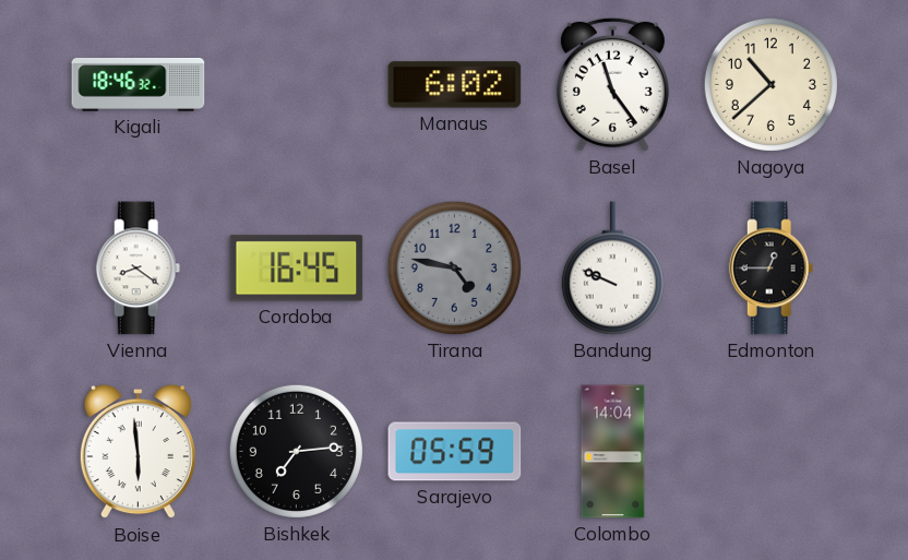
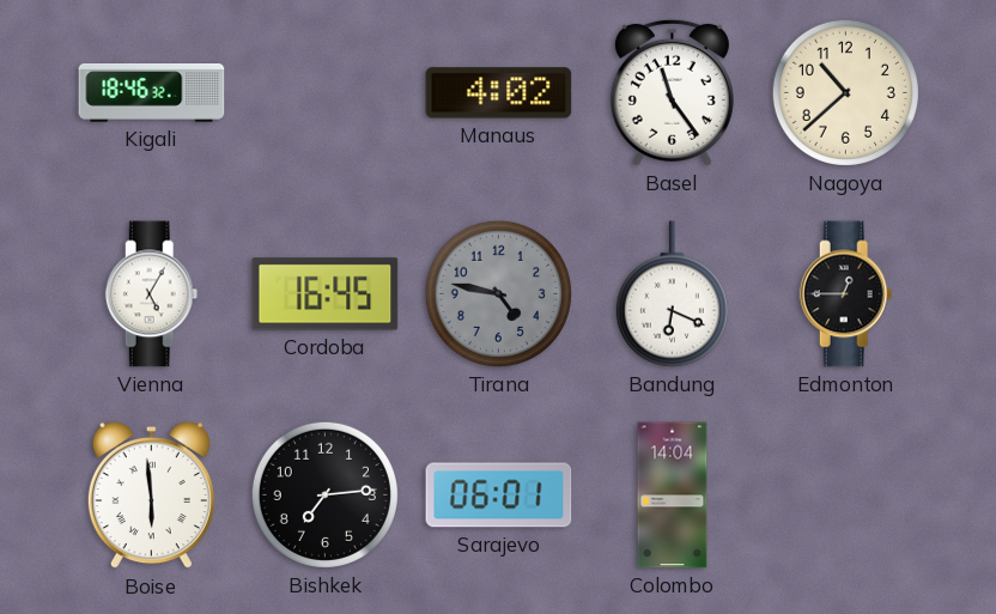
Manaus: 6:02 -> 4:02
Vienna: 8:21 -> 5:05
Bandung: 9:49 -> 6:19
Sarajevo: 05:59 -> 06:01
